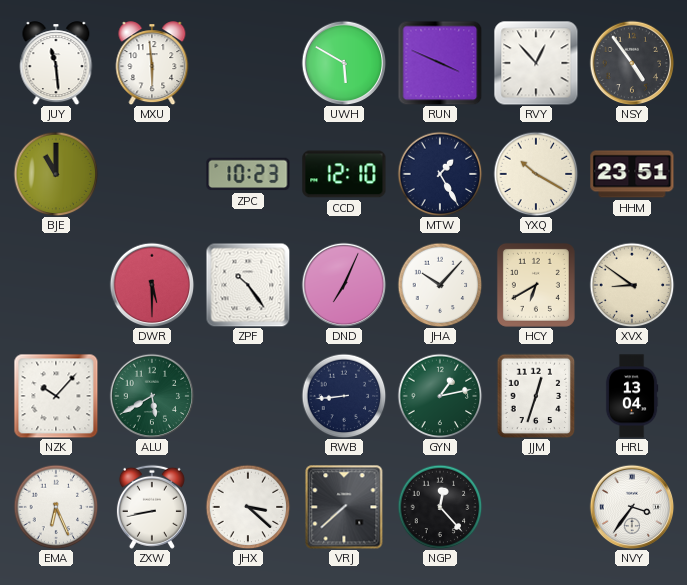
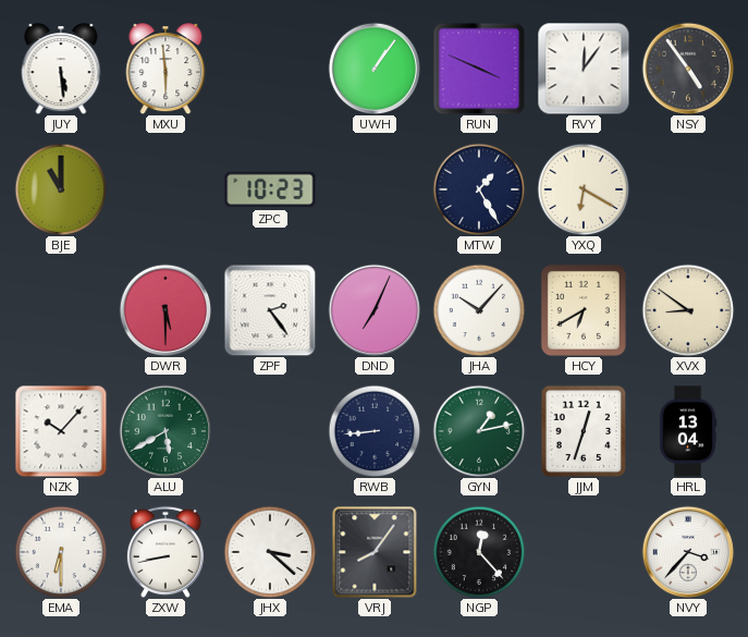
JUY: 11:29 -> 5:29
UWH: 5:50 -> 1:06
RVY: 12:53 -> 12:06
CCD: 12:10 -> none
YXQ: 10:20 -> 6:20
HHM: 23:51 -> none
ZPF: 10:24 -> 2:24
EMA: 6:26 -> 6:30
VRJ: 7:38 -> 8:06
NVY: 3:36 -> 3:37
